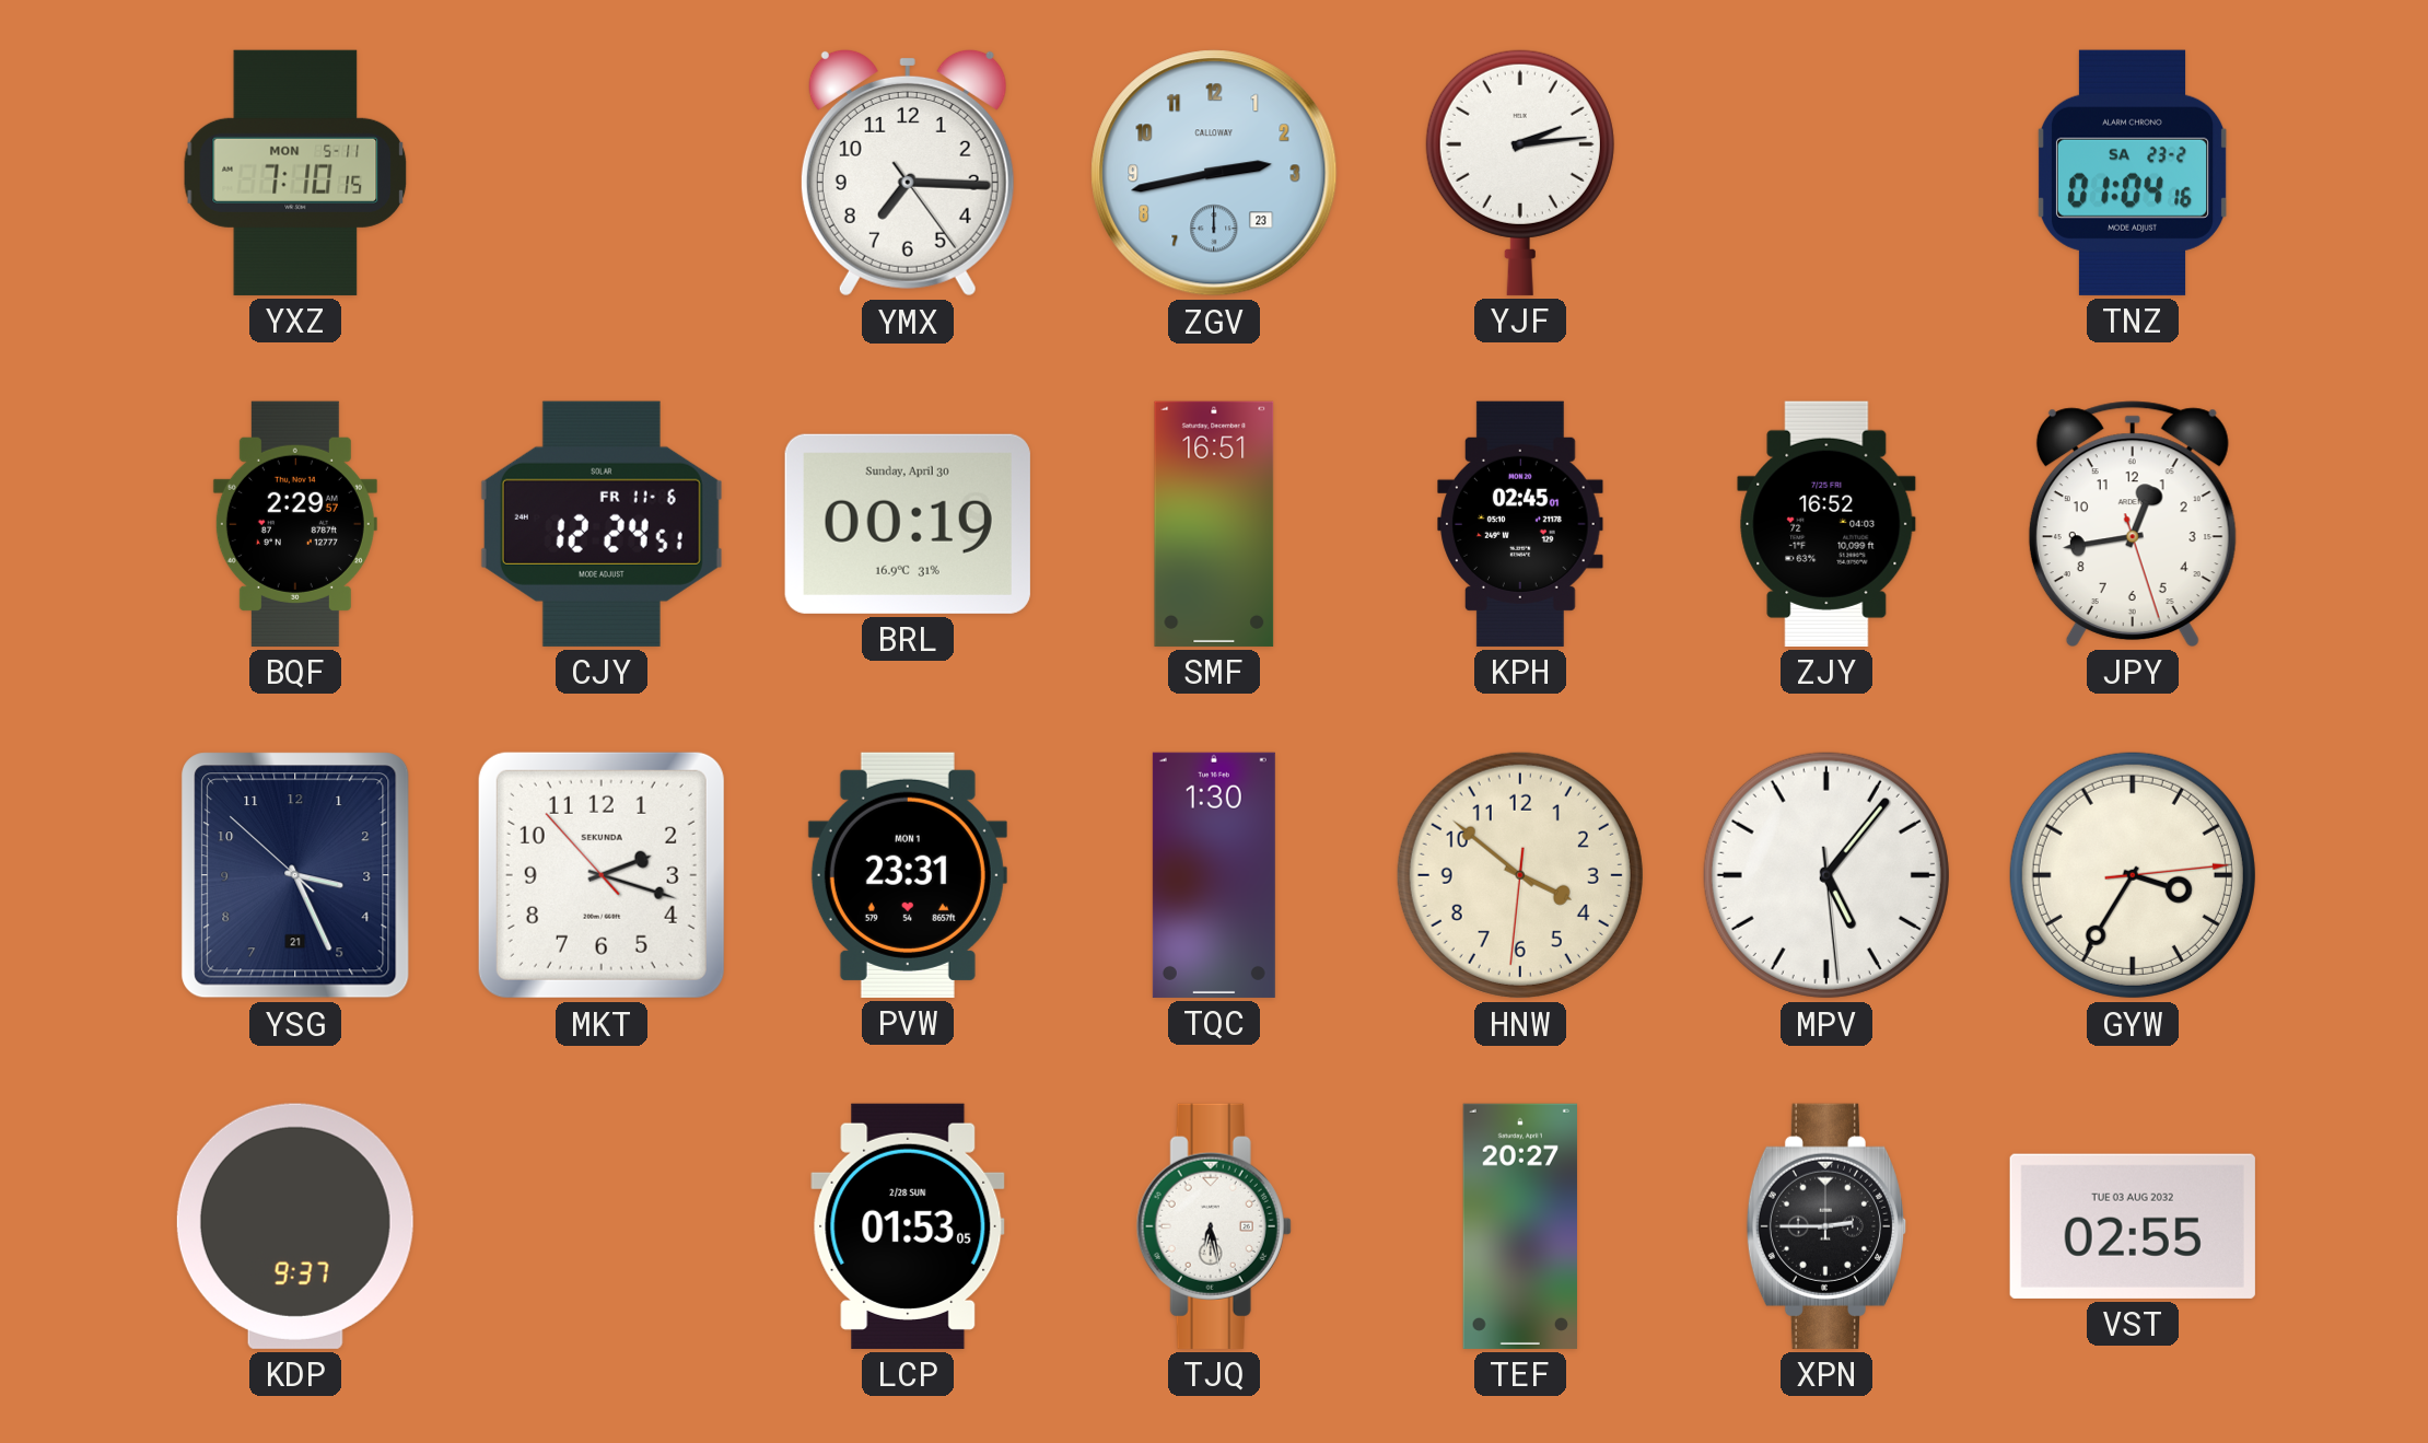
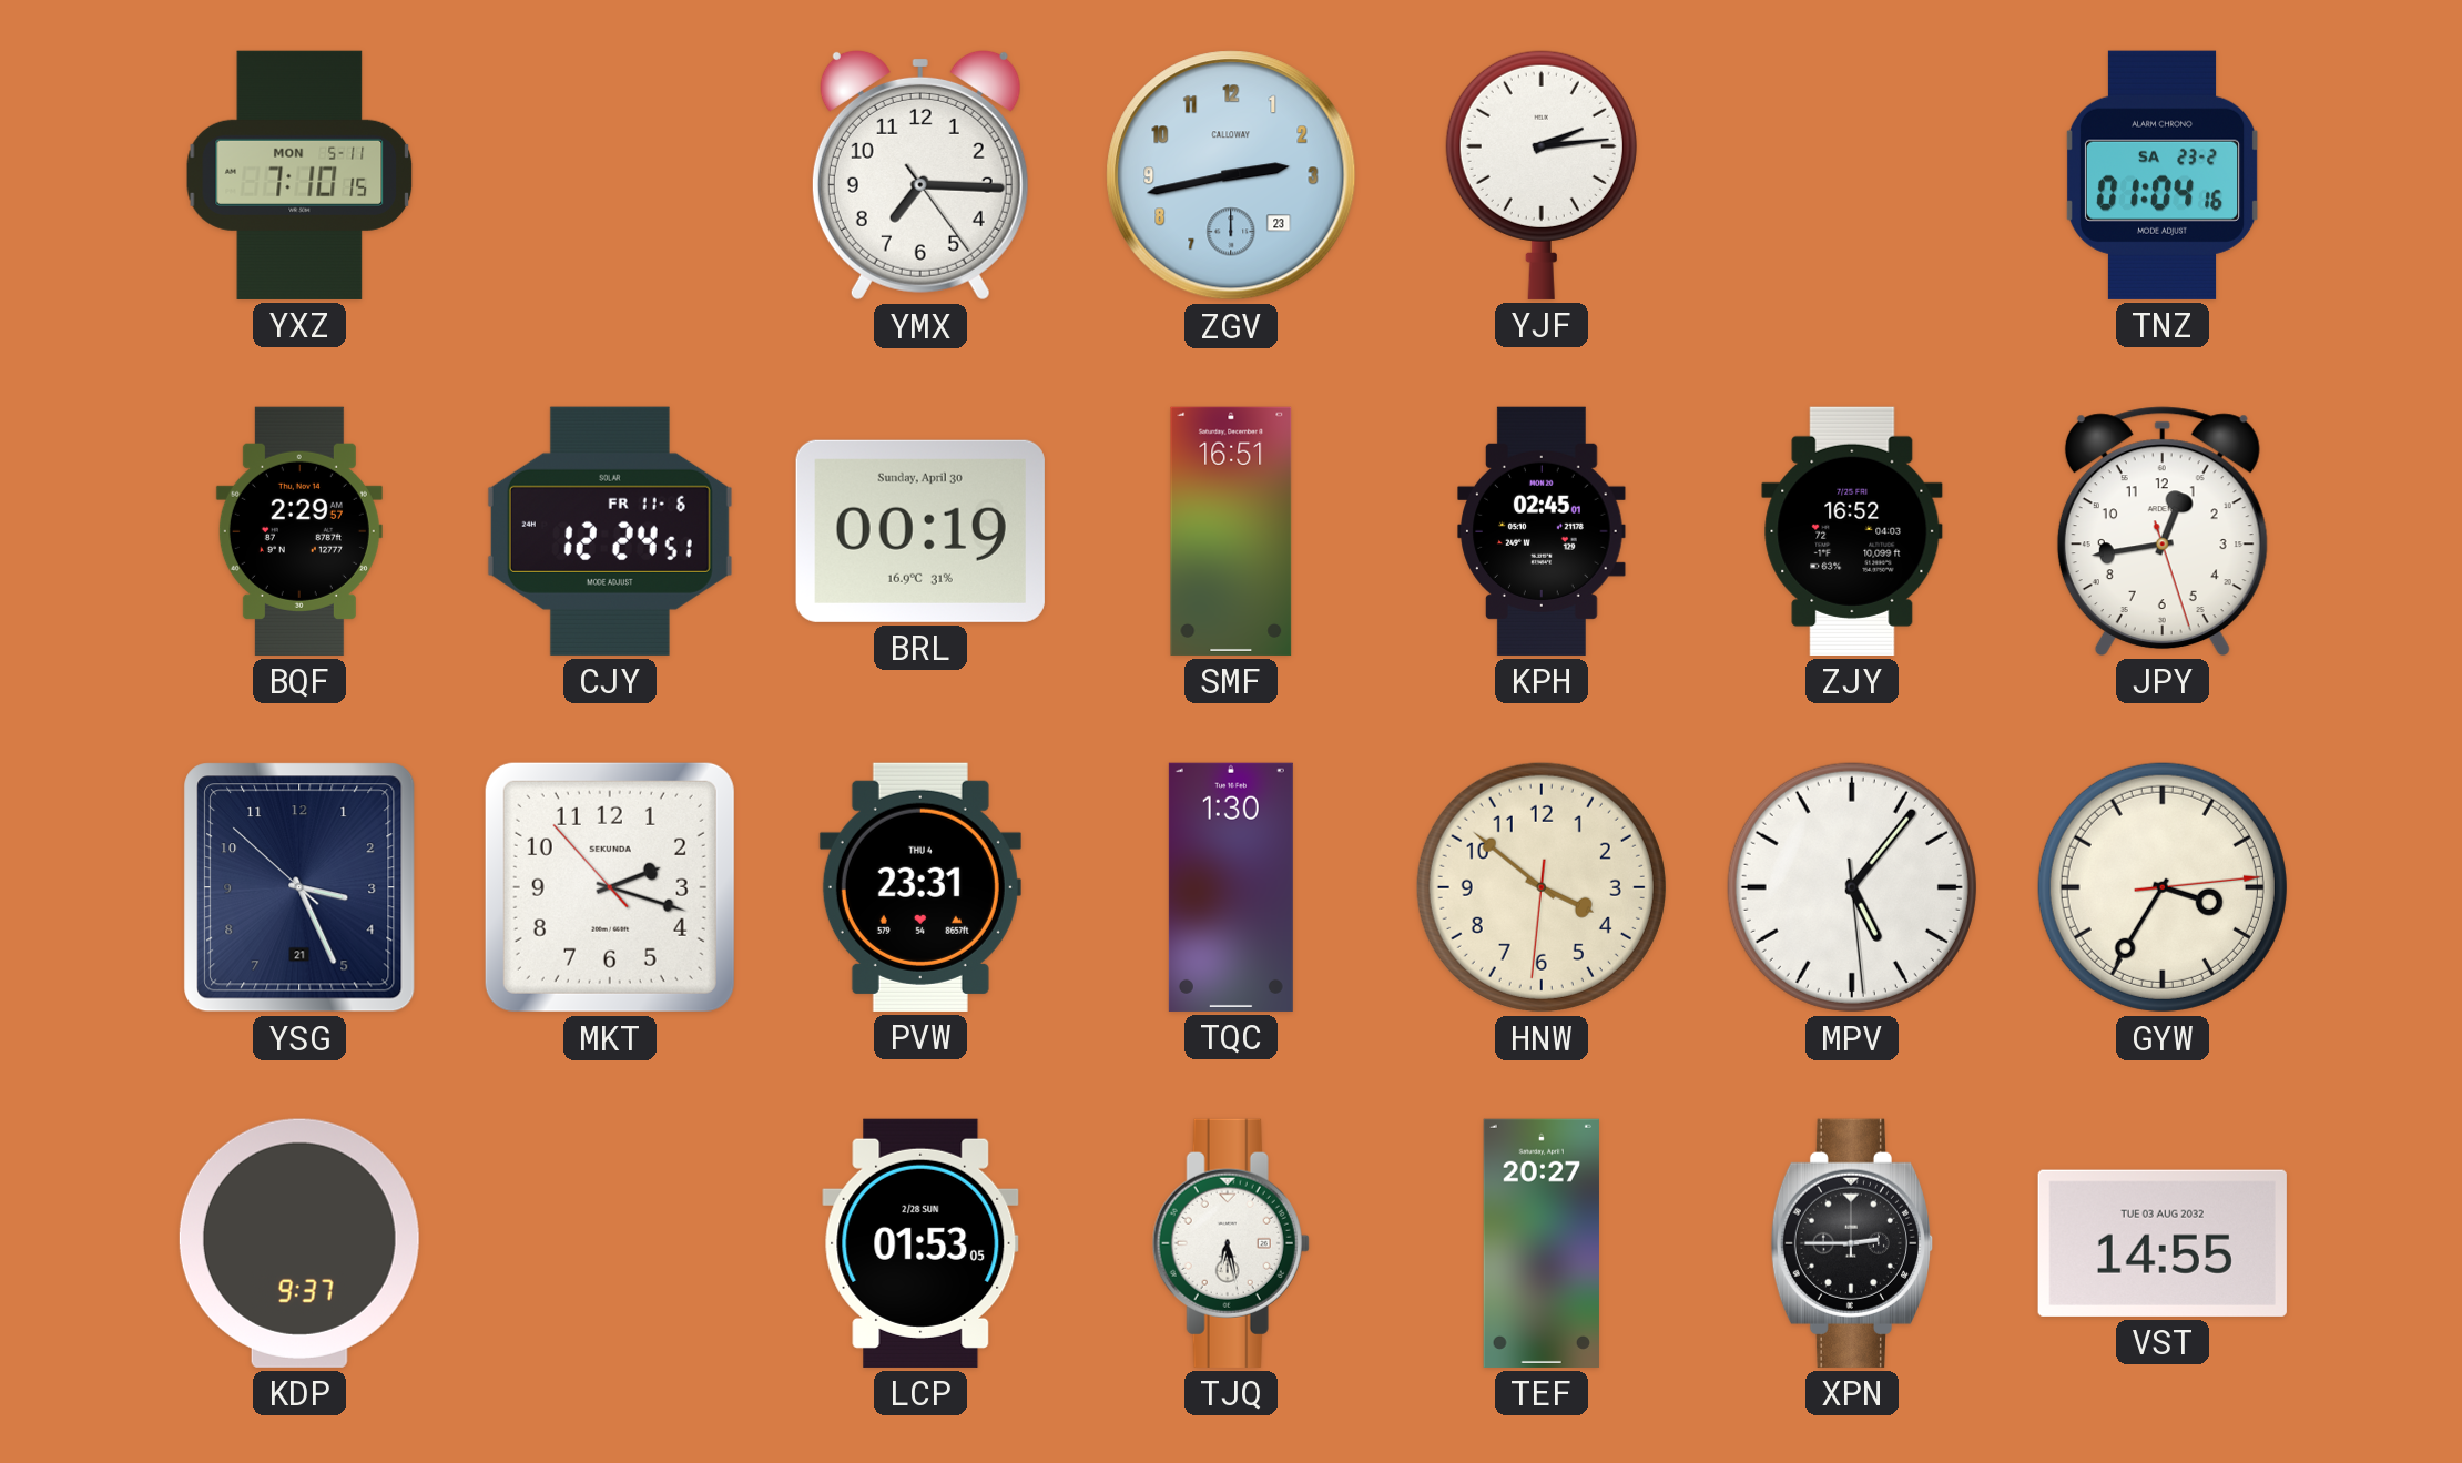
PVW date: MON 1 -> THU 4
VST: 02:55 -> 14:55
